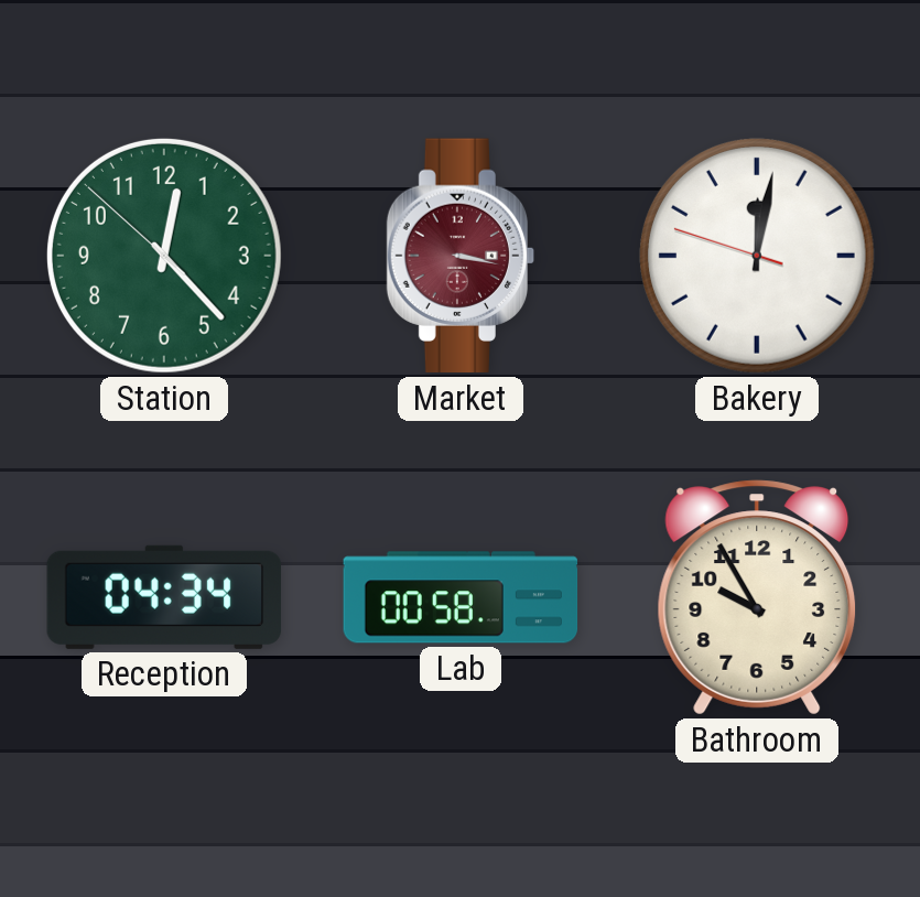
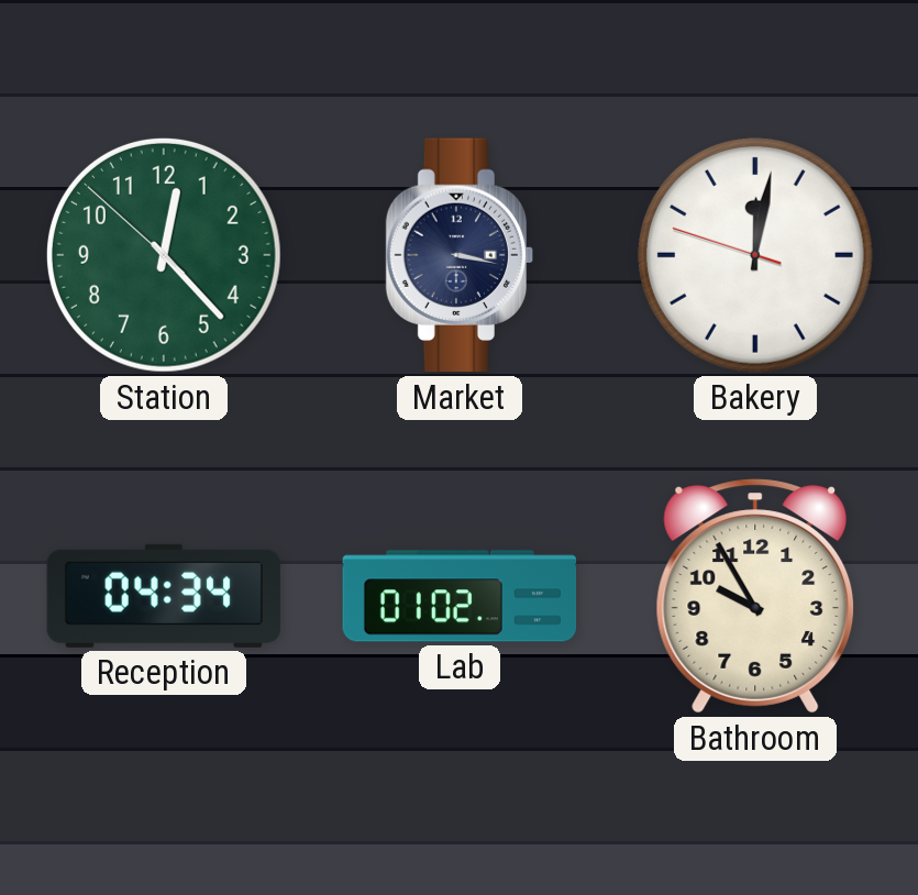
Market dial: burgundy -> navy
Lab: 00:58 -> 01:02
